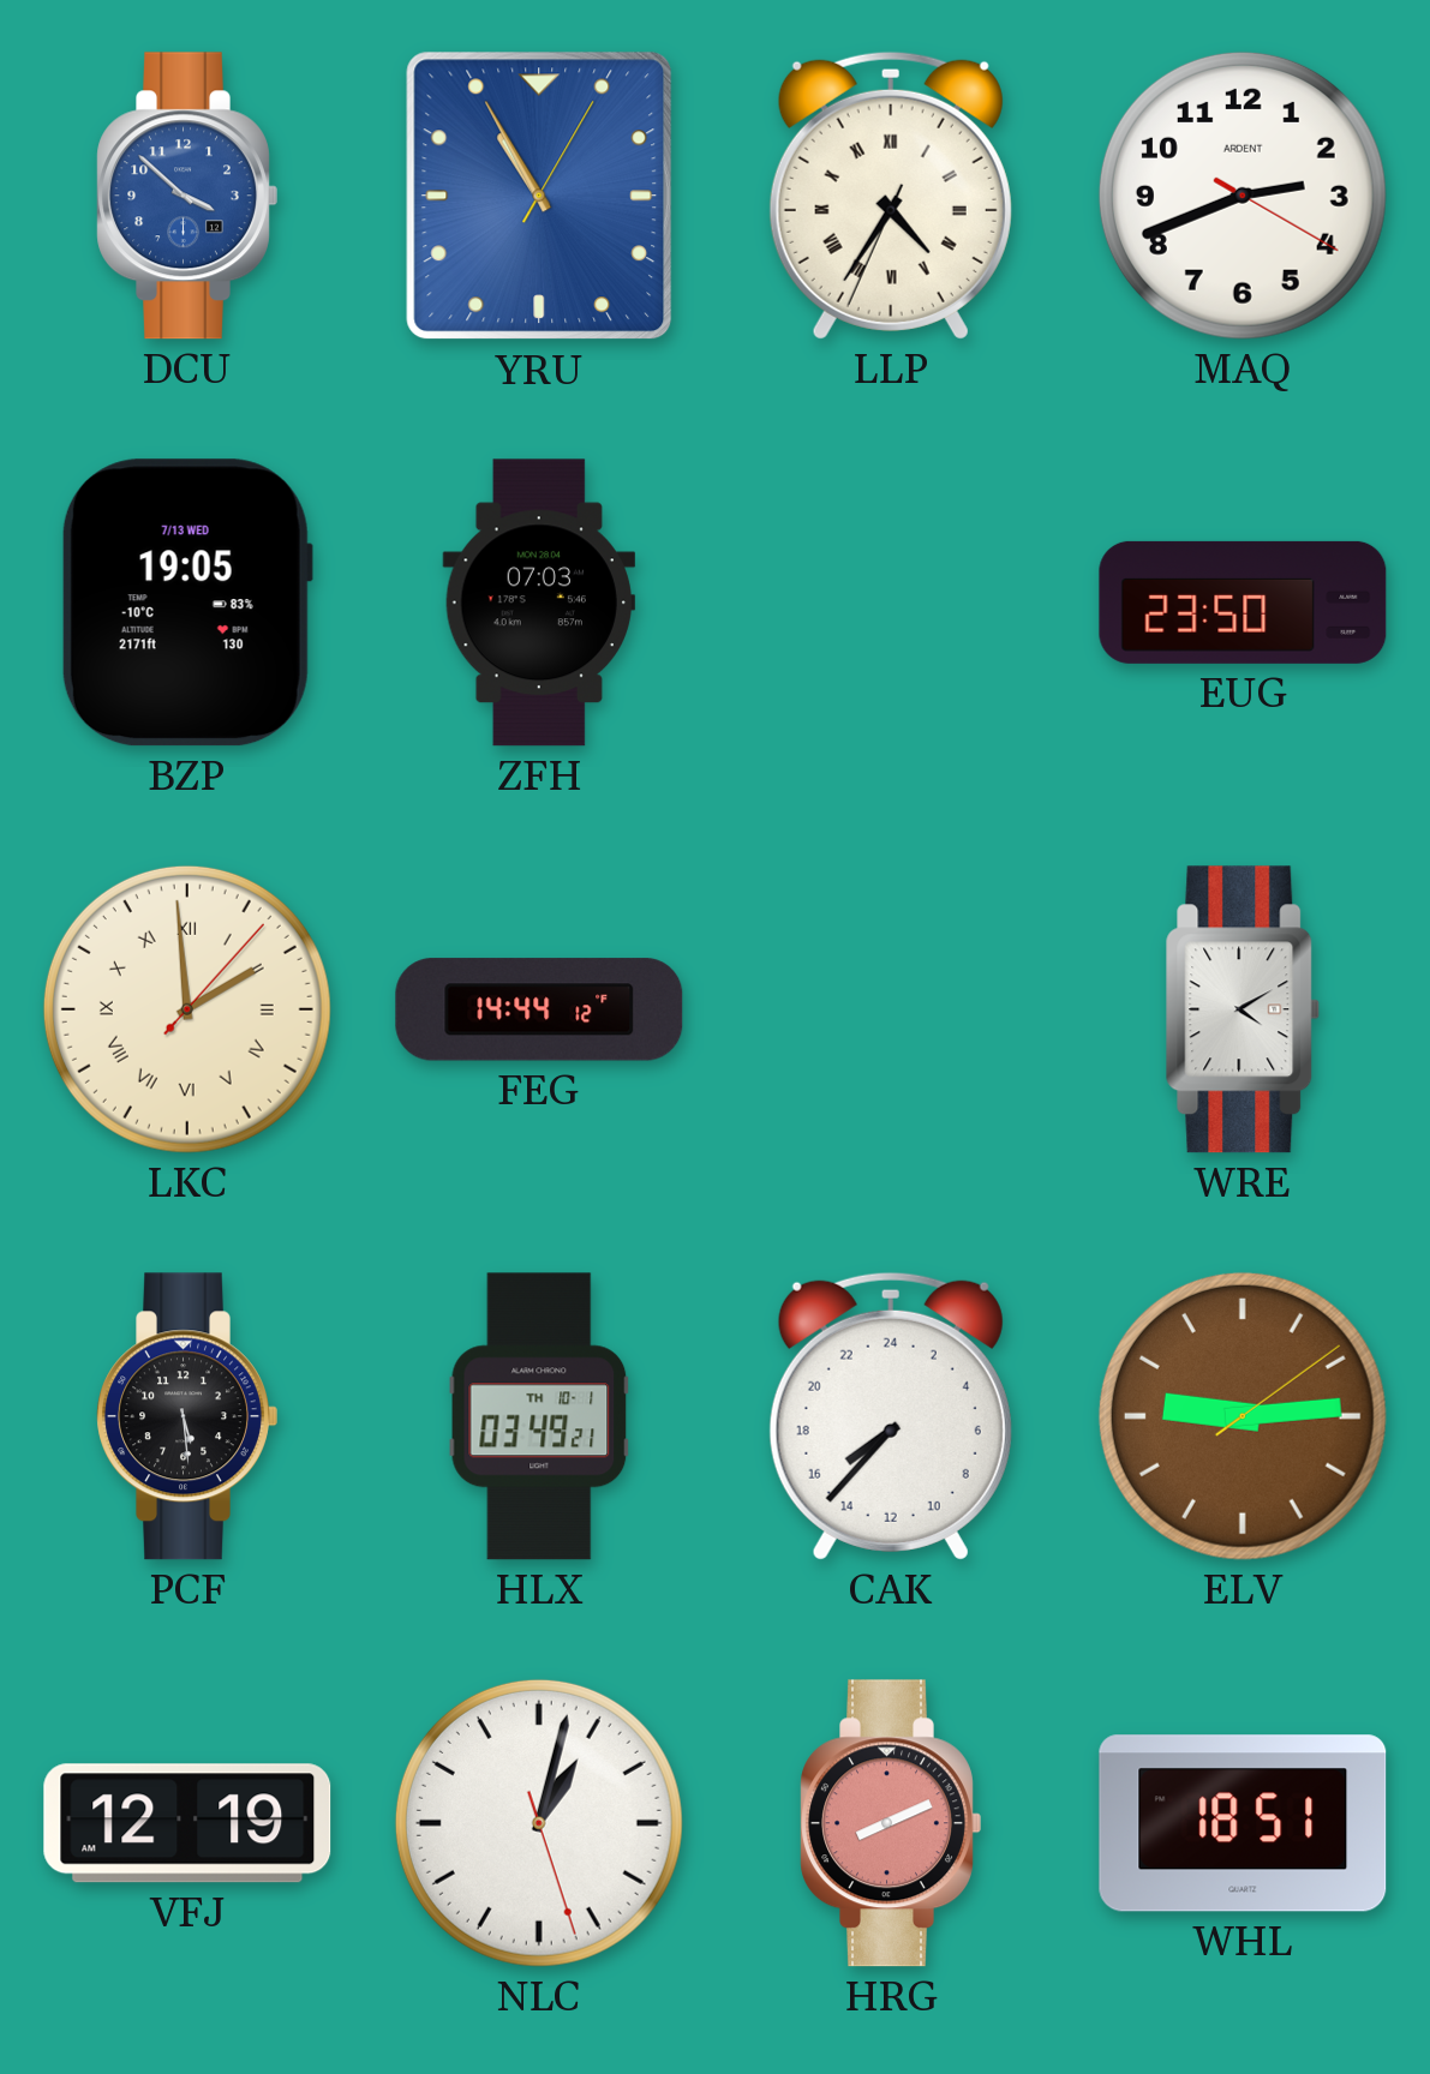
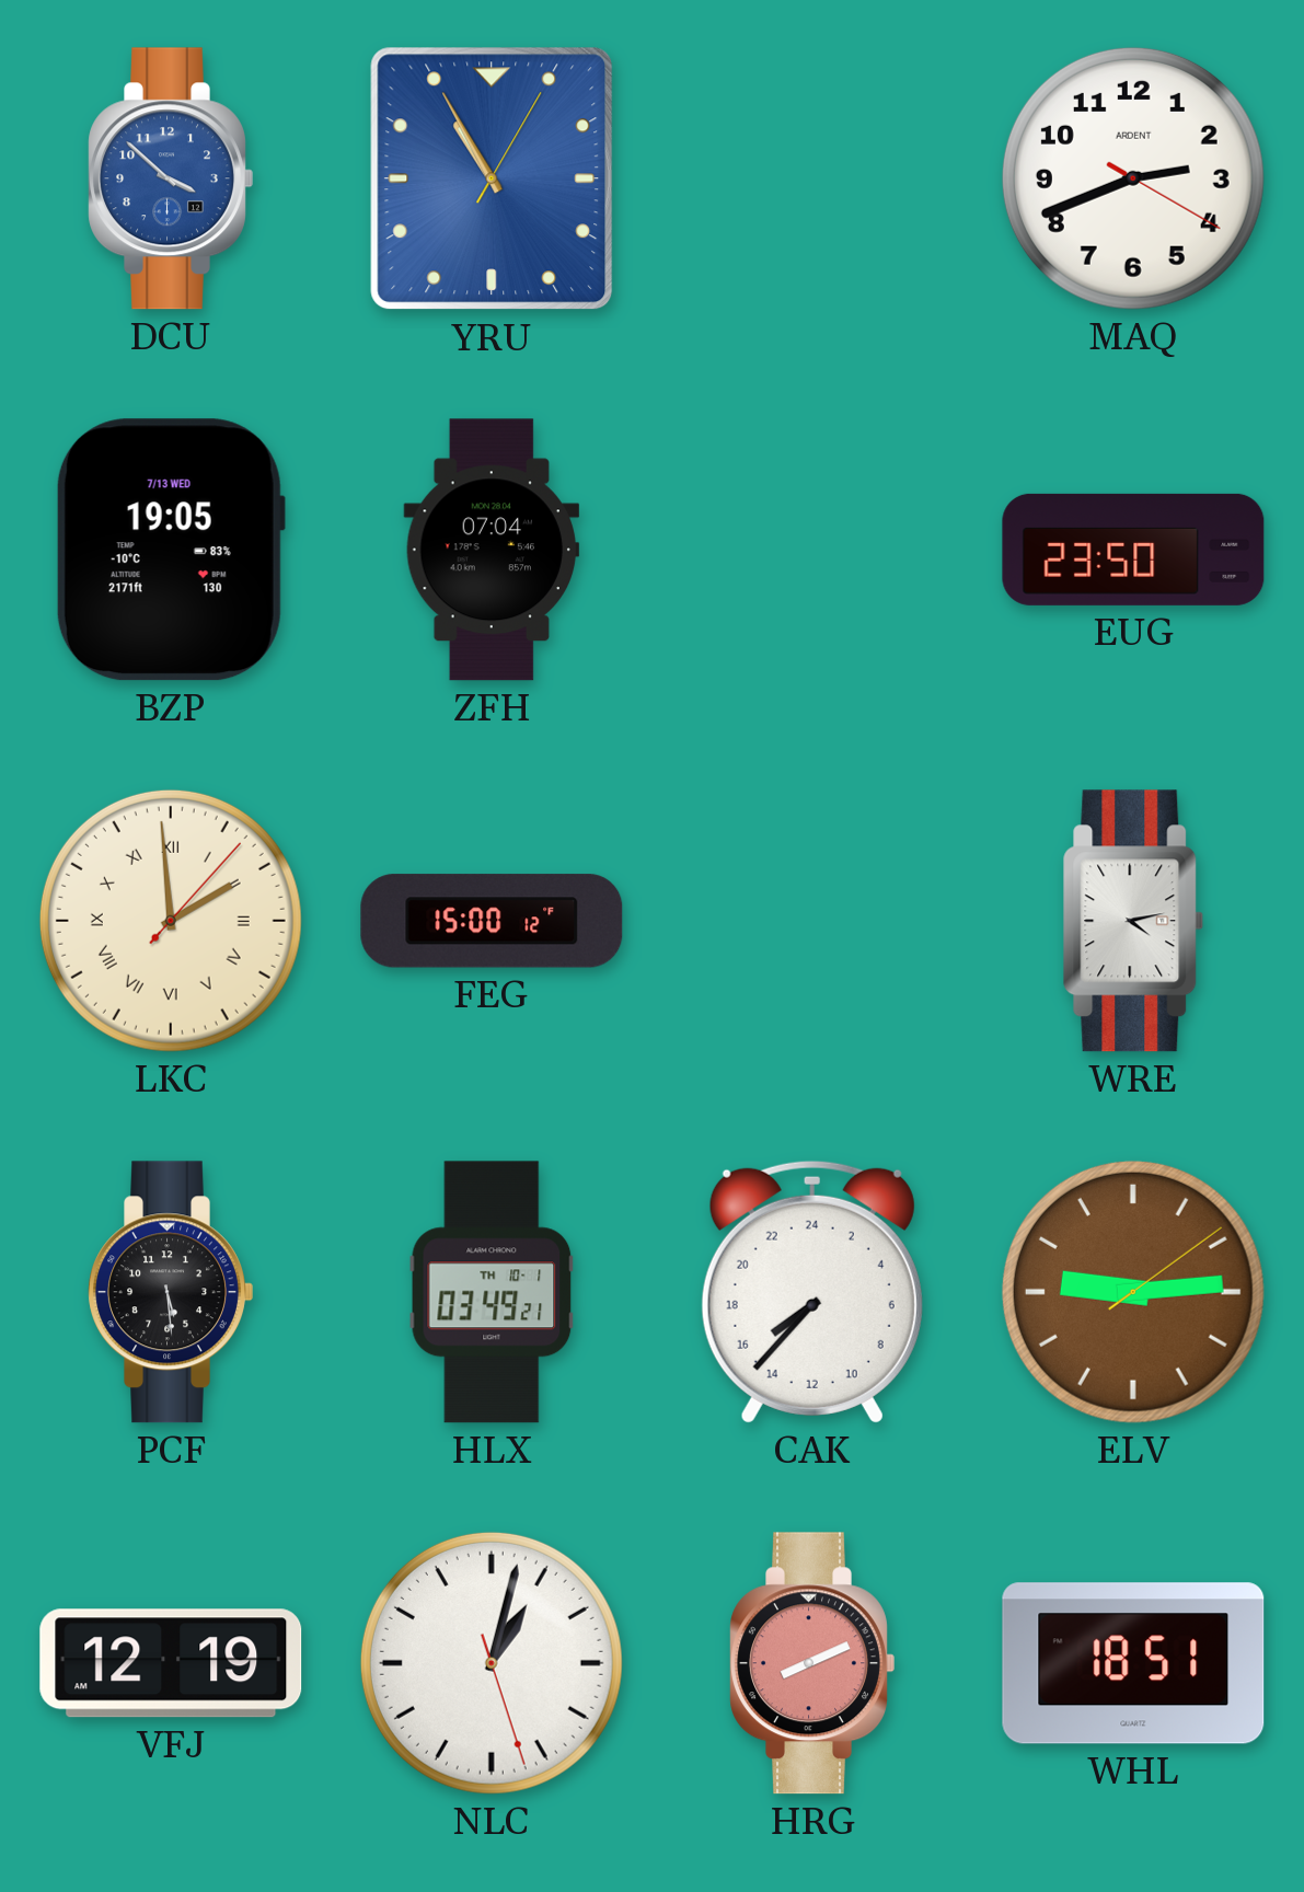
LLP: 4:35 -> none
ZFH: 07:03 -> 07:04
FEG: 14:44 -> 15:00
WRE: 4:10 -> 4:13
